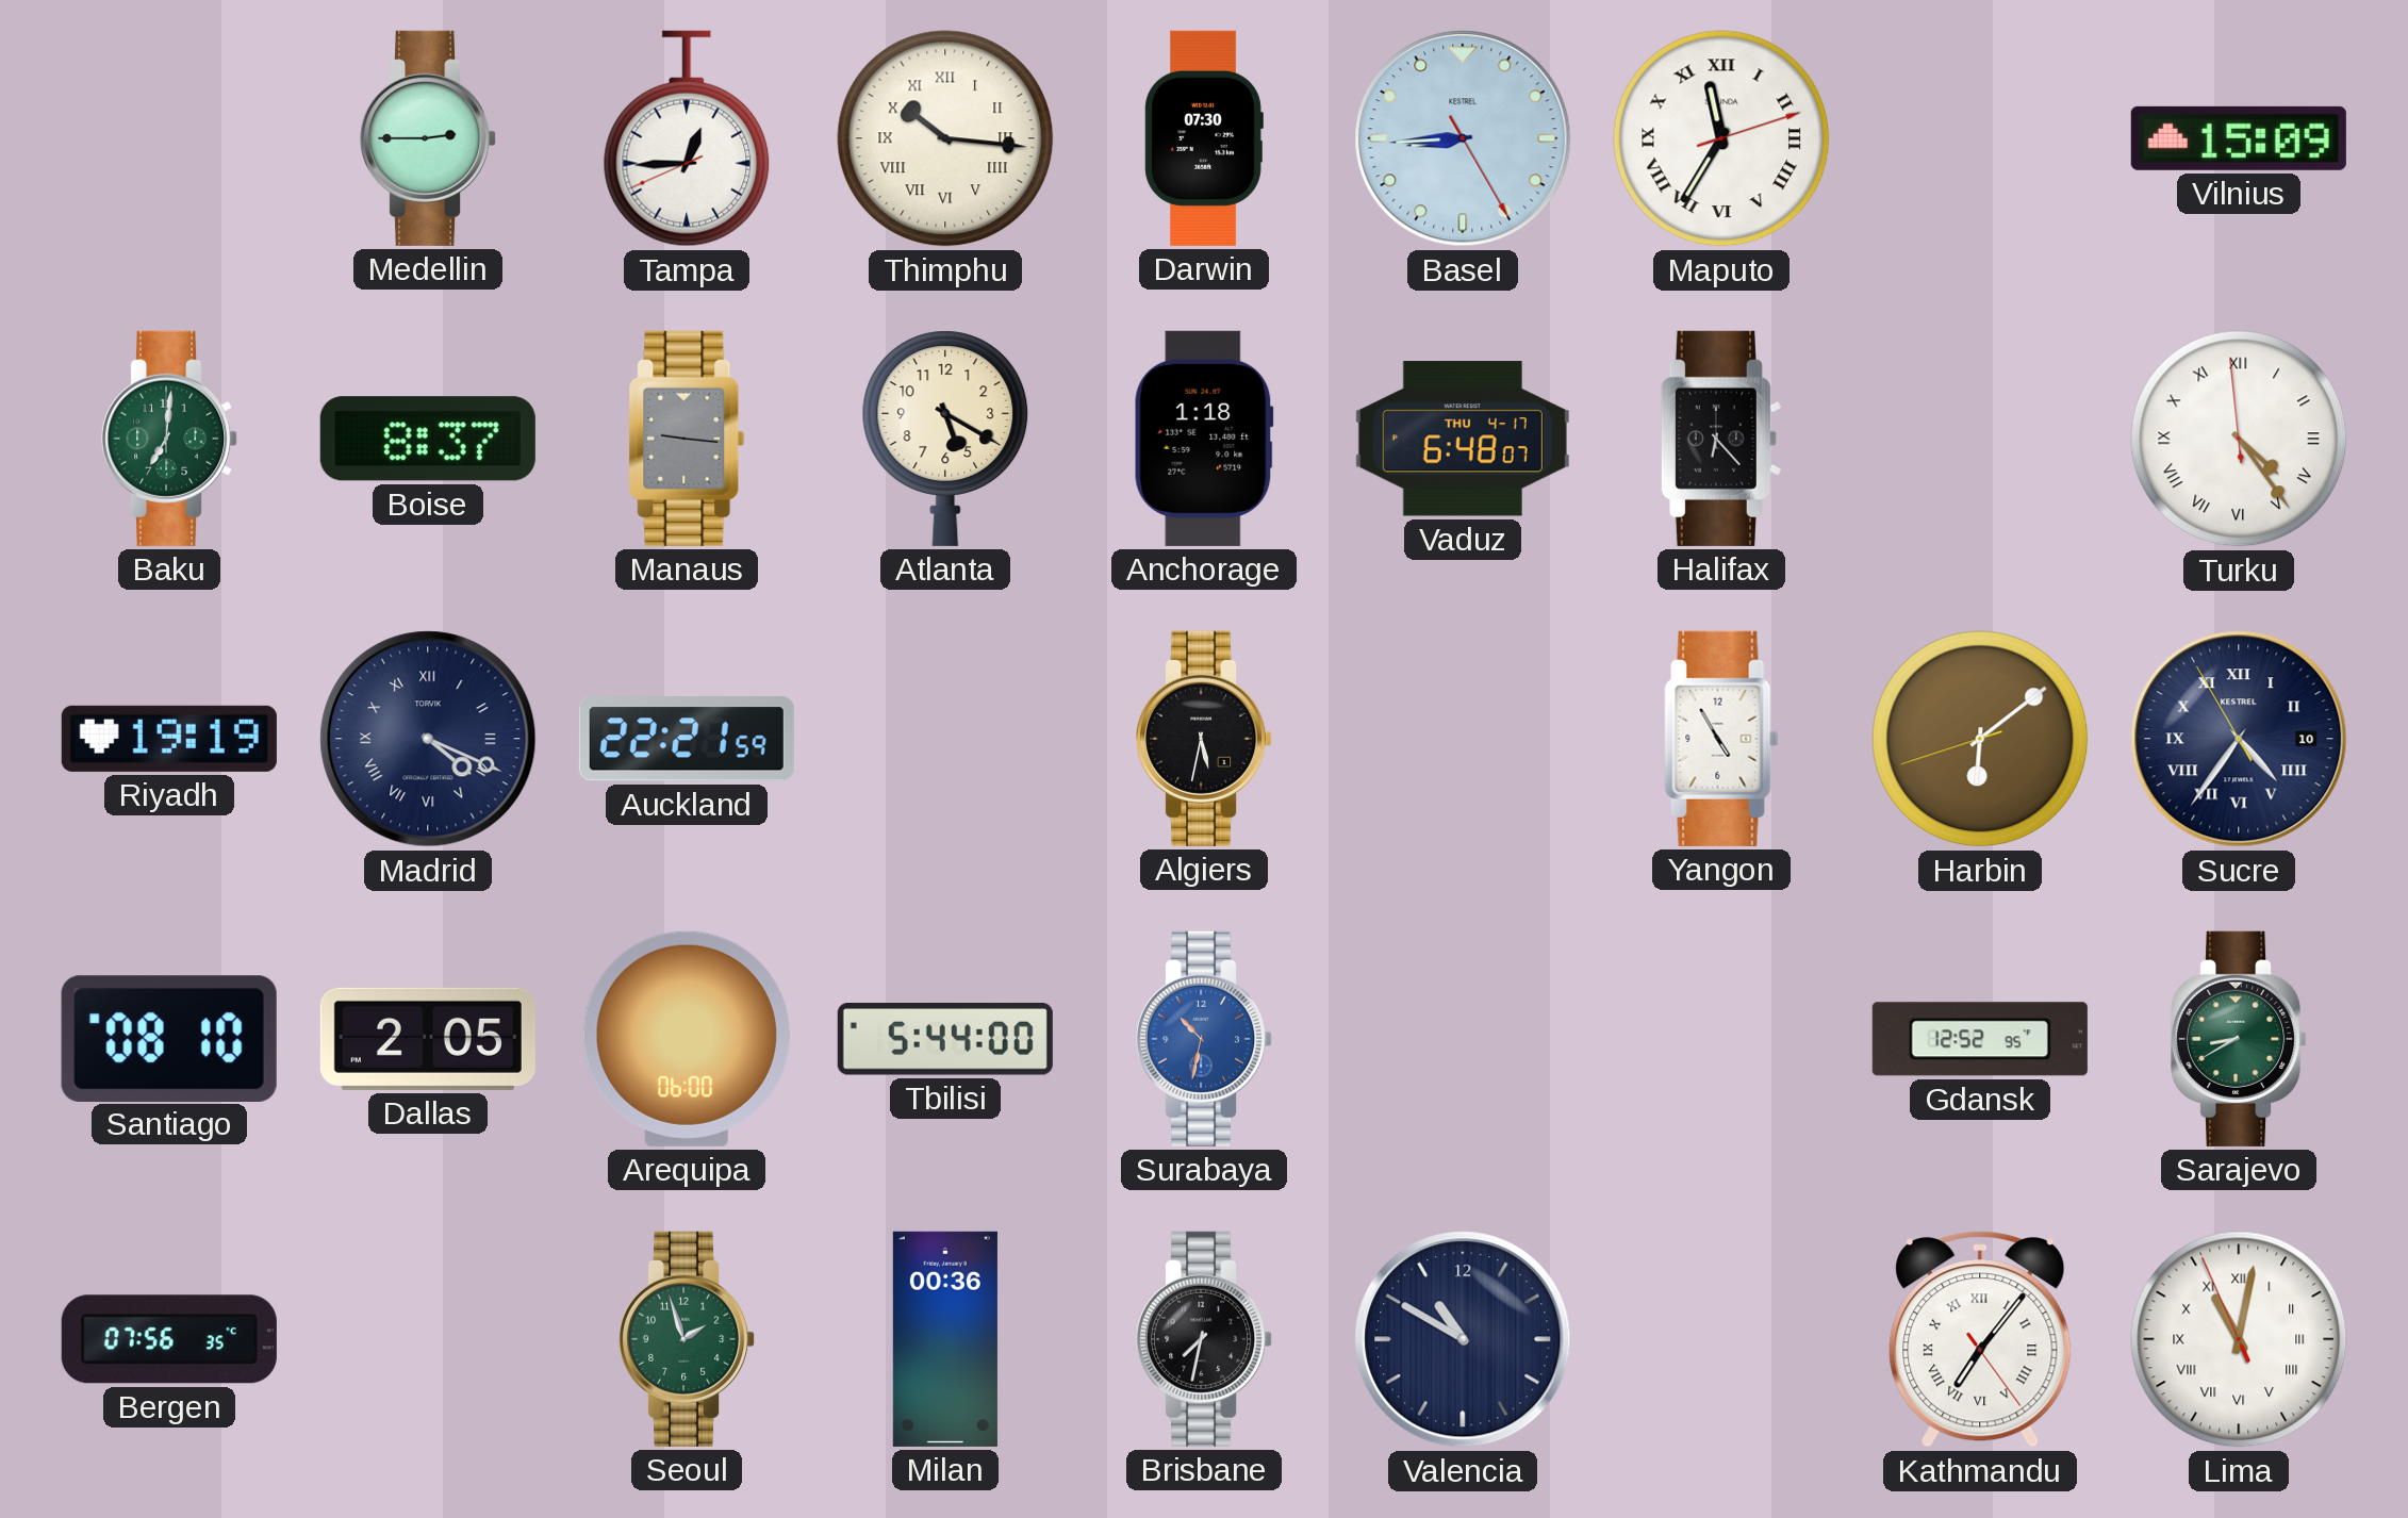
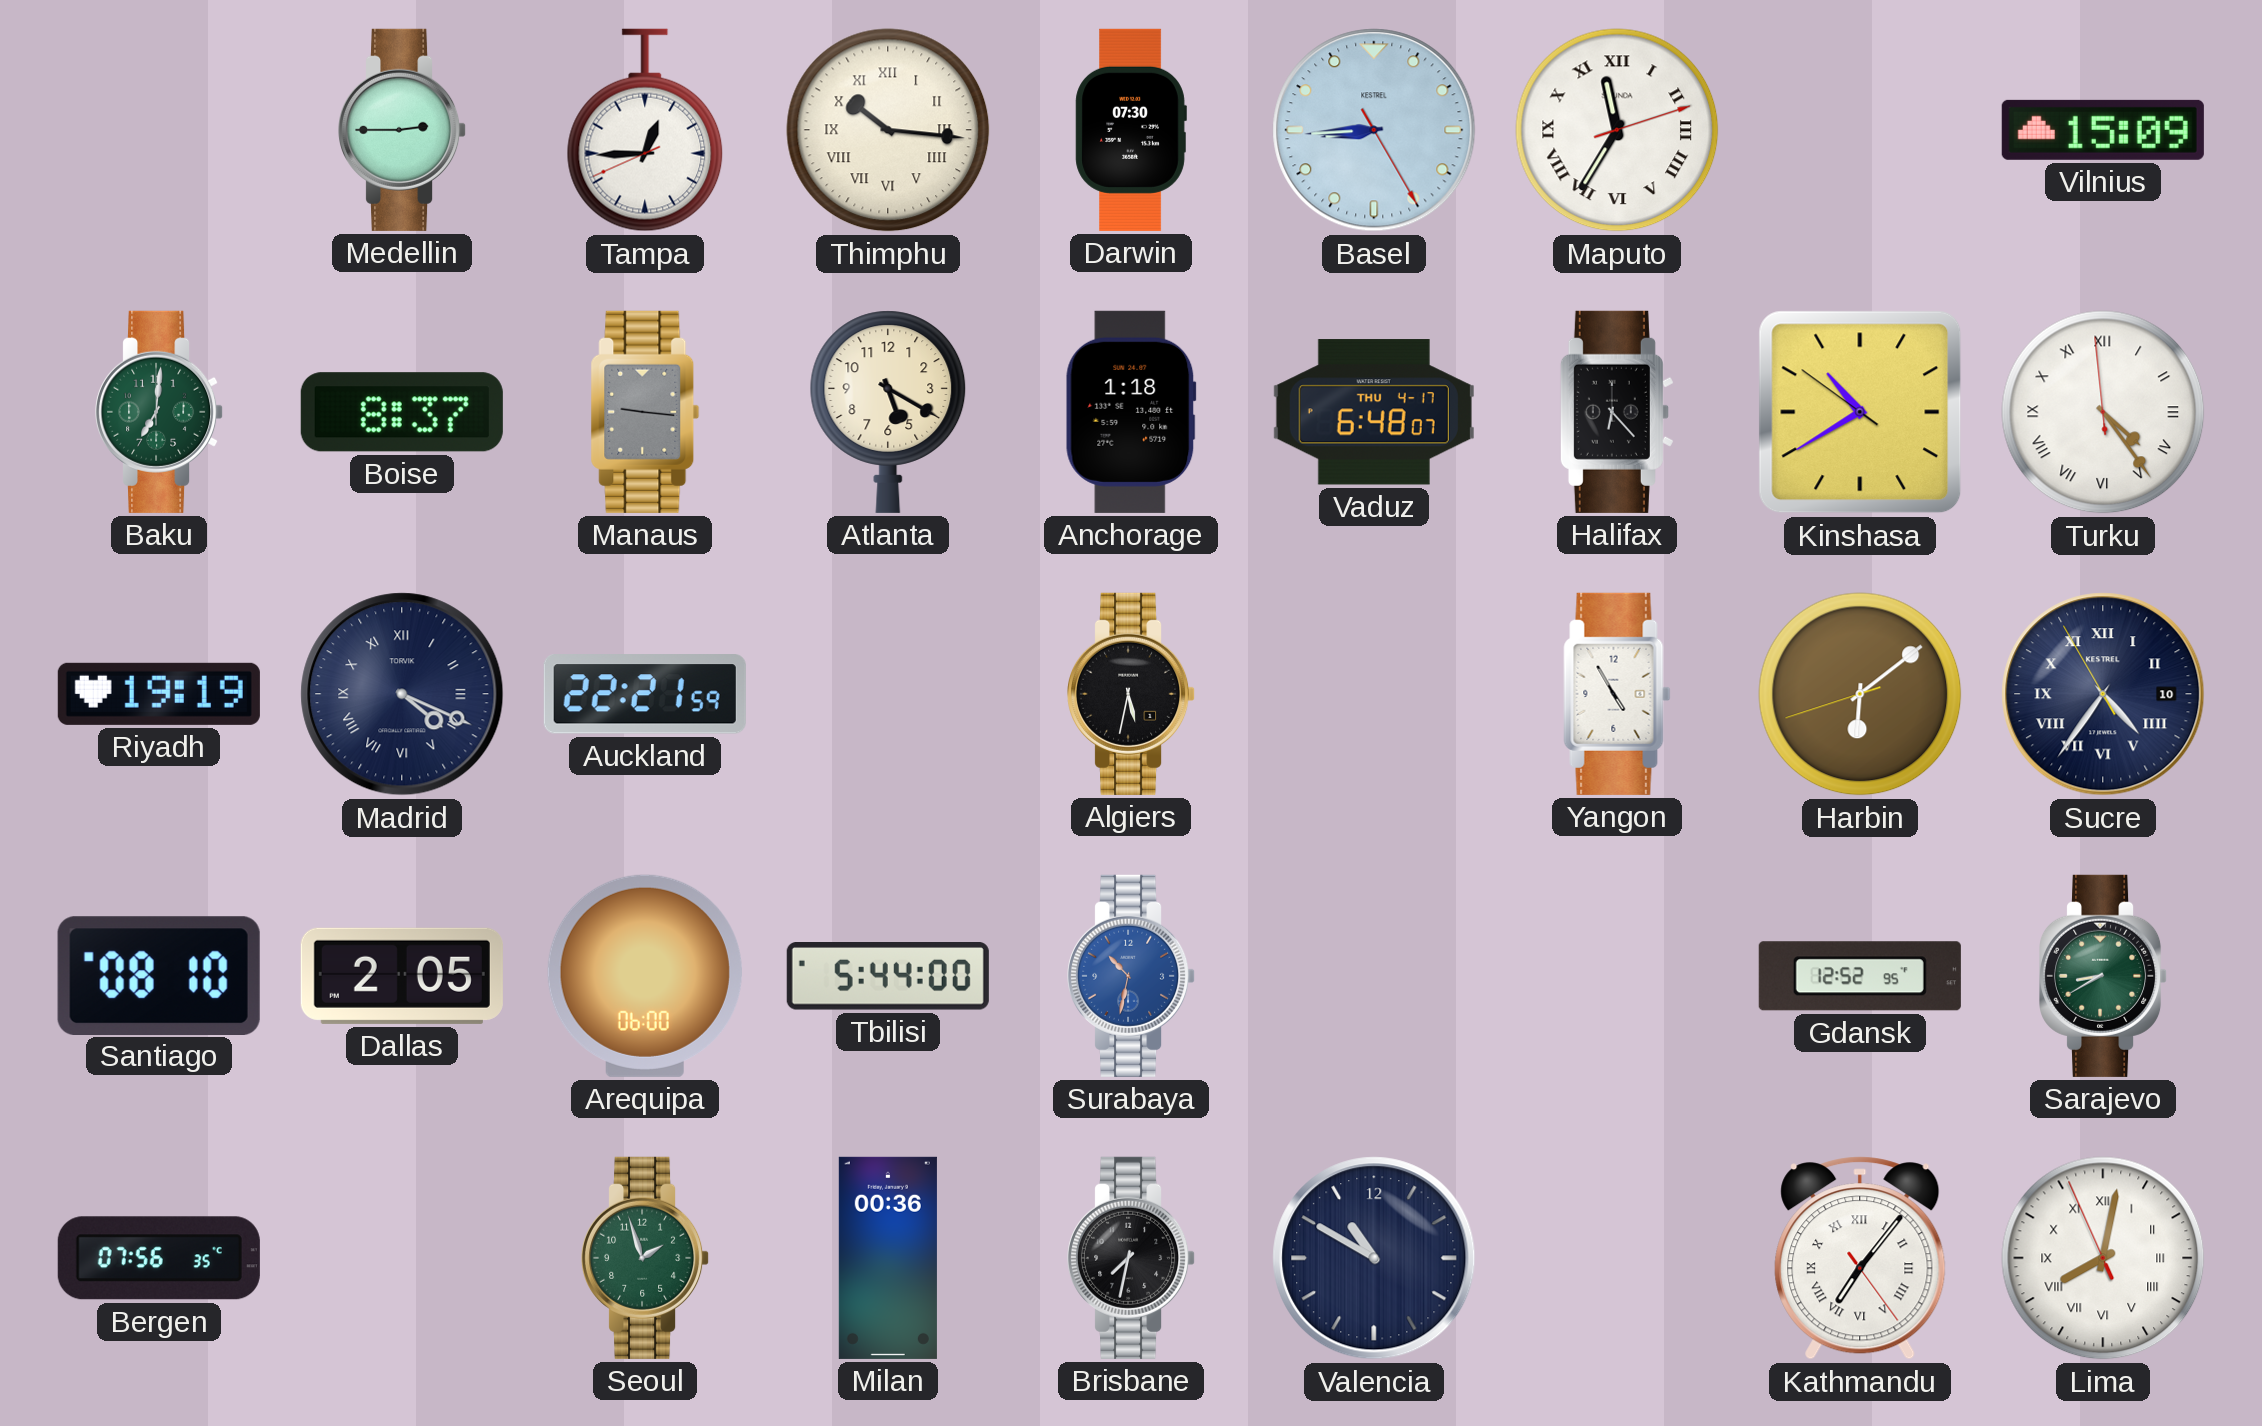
Kinshasa: none -> 10:39
Lima: 11:01 -> 8:01
